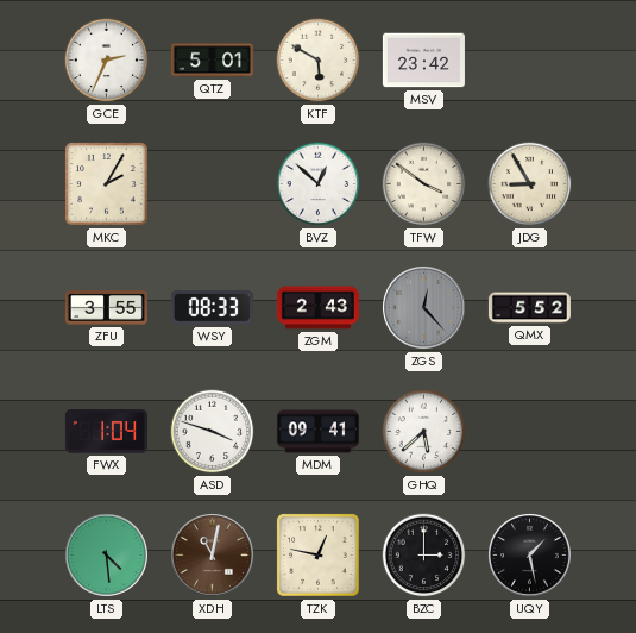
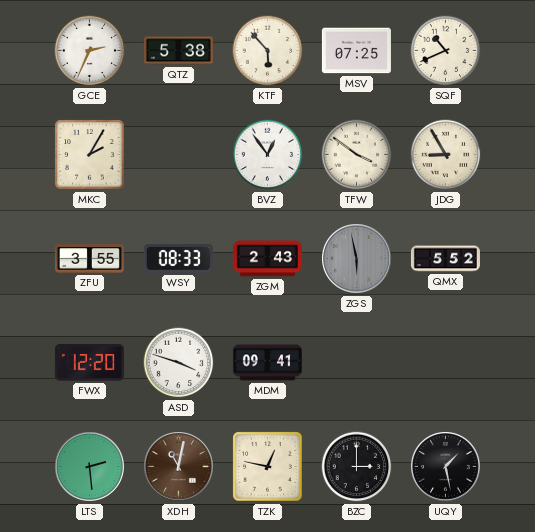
QTZ: 5:01 -> 5:38
KTF: 5:50 -> 5:53
MSV: 23:42 -> 07:25
SQF: none -> 10:41
BVZ: 12:52 -> 12:54
ZGS: 12:23 -> 5:58
FWX: 1:04 -> 12:20
GHQ: 5:38 -> none
LTS: 4:29 -> 2:29
